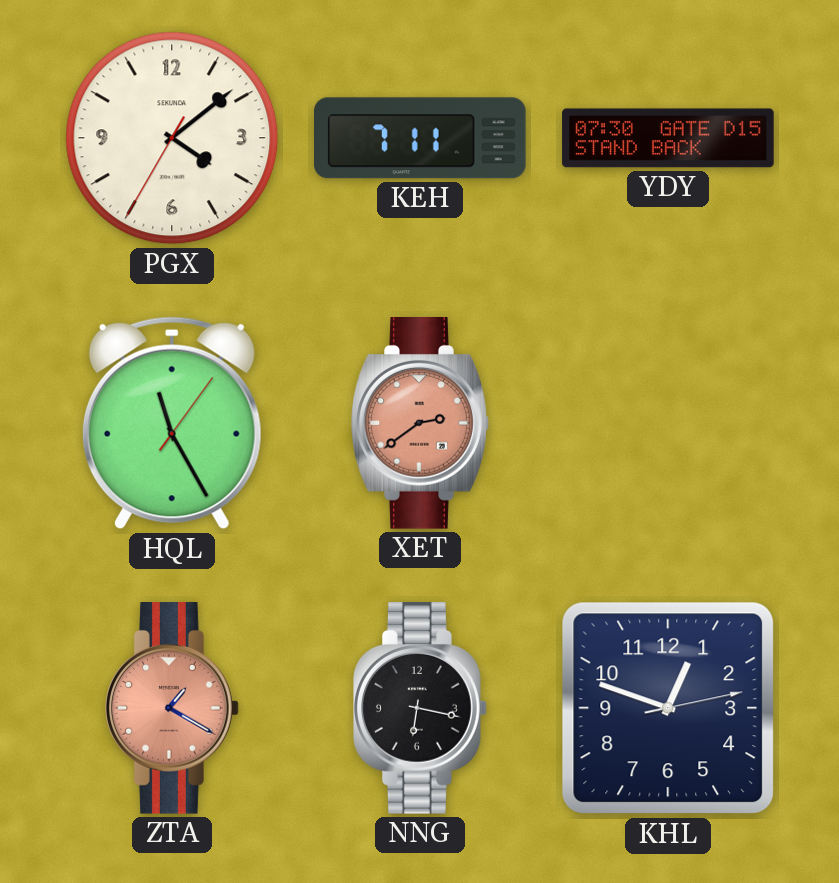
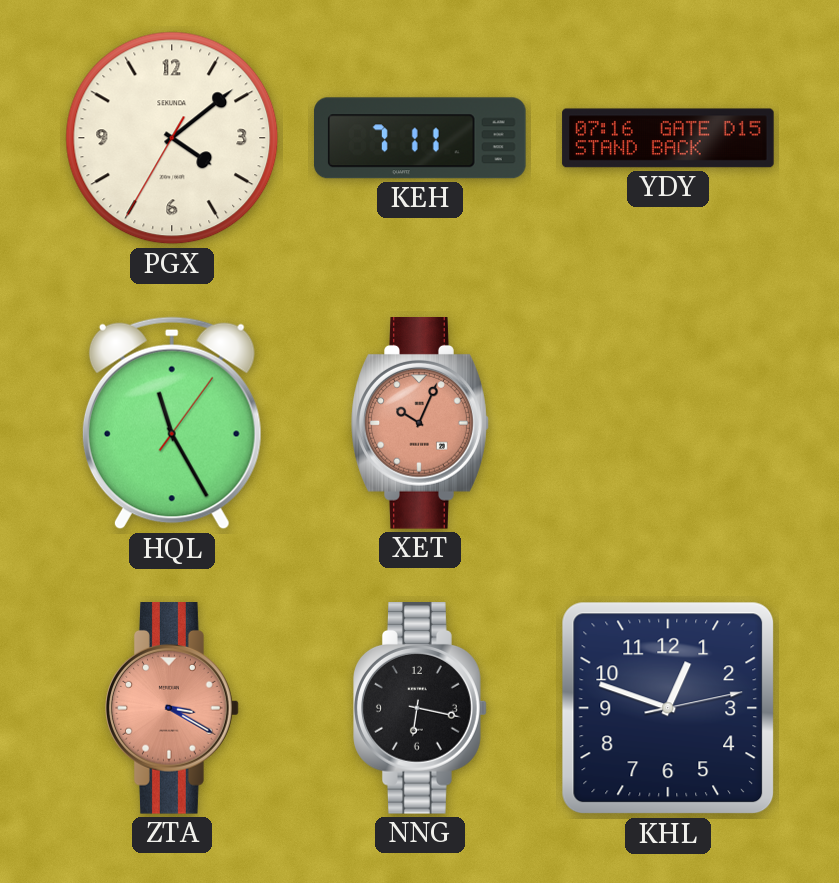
YDY: 07:30 -> 07:16
XET: 2:39 -> 10:04
ZTA: 1:20 -> 3:20
